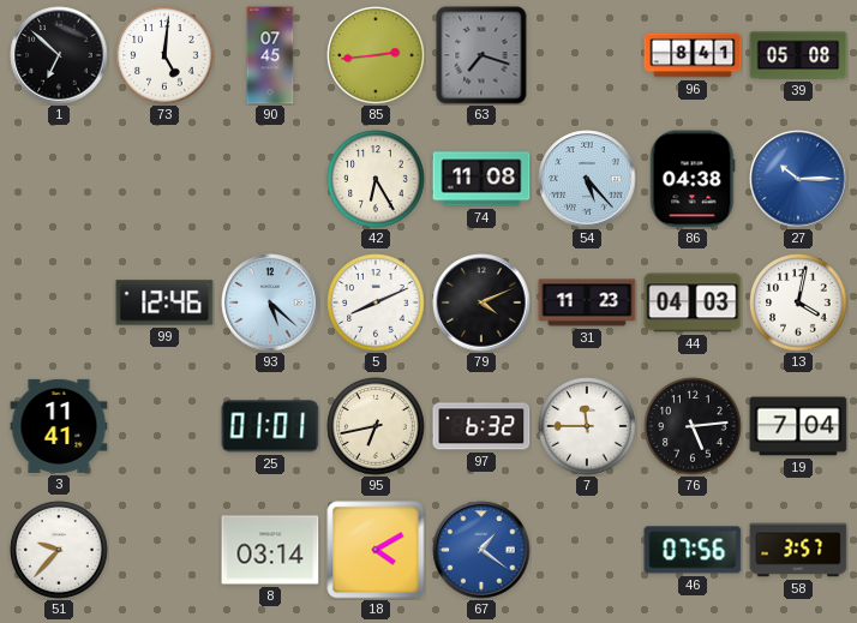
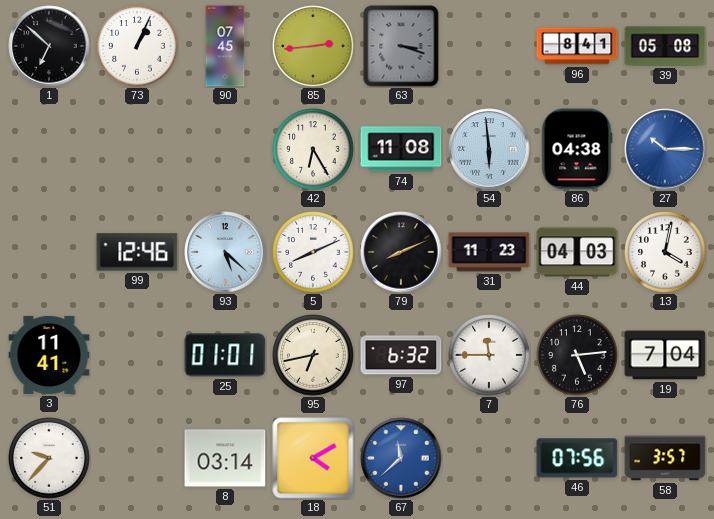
73: 5:01 -> 1:04
63: 7:18 -> 3:18
54: 5:23 -> 5:59
79: 4:11 -> 8:11
67: 1:21 -> 11:38
